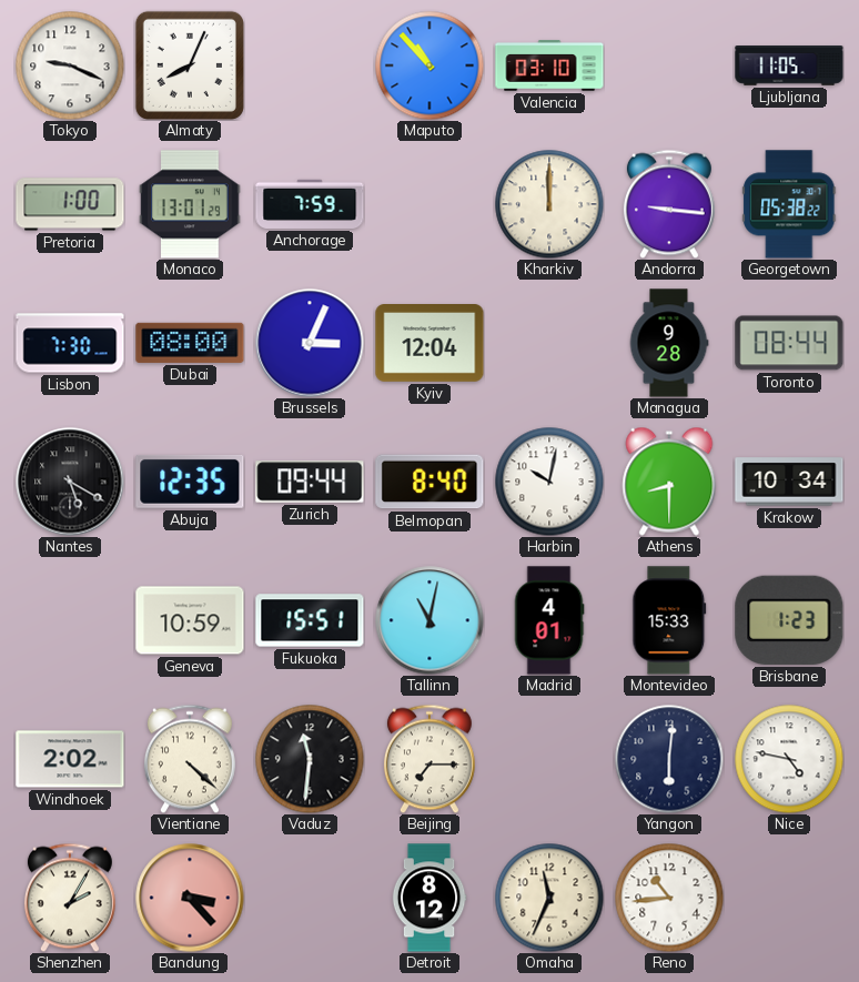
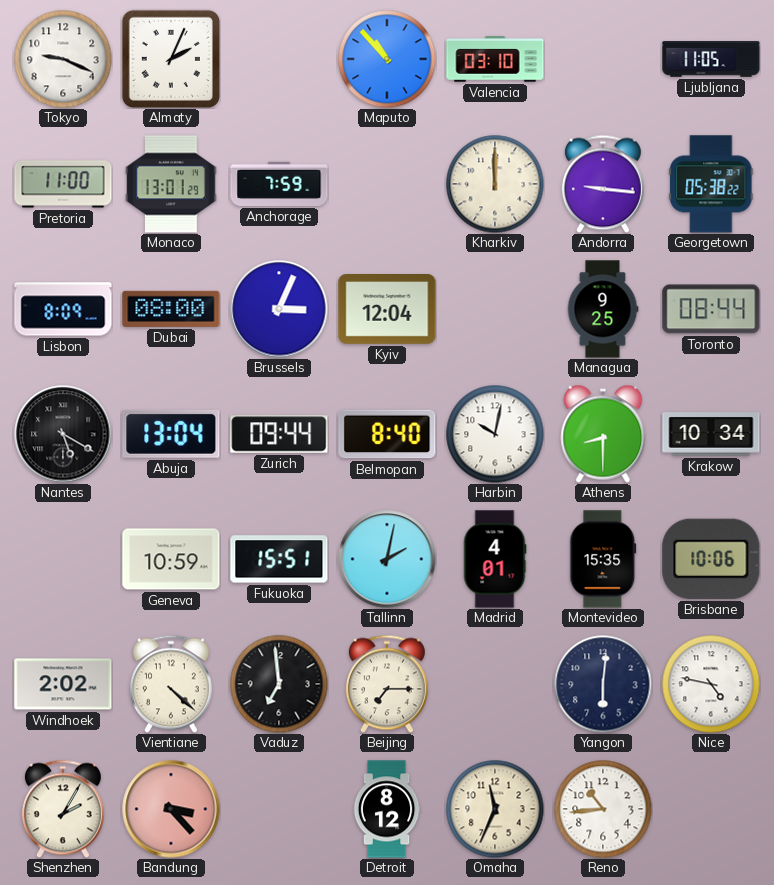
Almaty: 8:04 -> 2:04
Pretoria: 1:00 -> 11:00
Lisbon: 7:30 -> 8:09
Managua: 9:28 -> 9:25
Abuja: 12:35 -> 13:04
Tallinn: 11:02 -> 2:02
Montevideo: 15:33 -> 15:35
Brisbane: 1:23 -> 10:06
Vaduz: 11:31 -> 6:59
